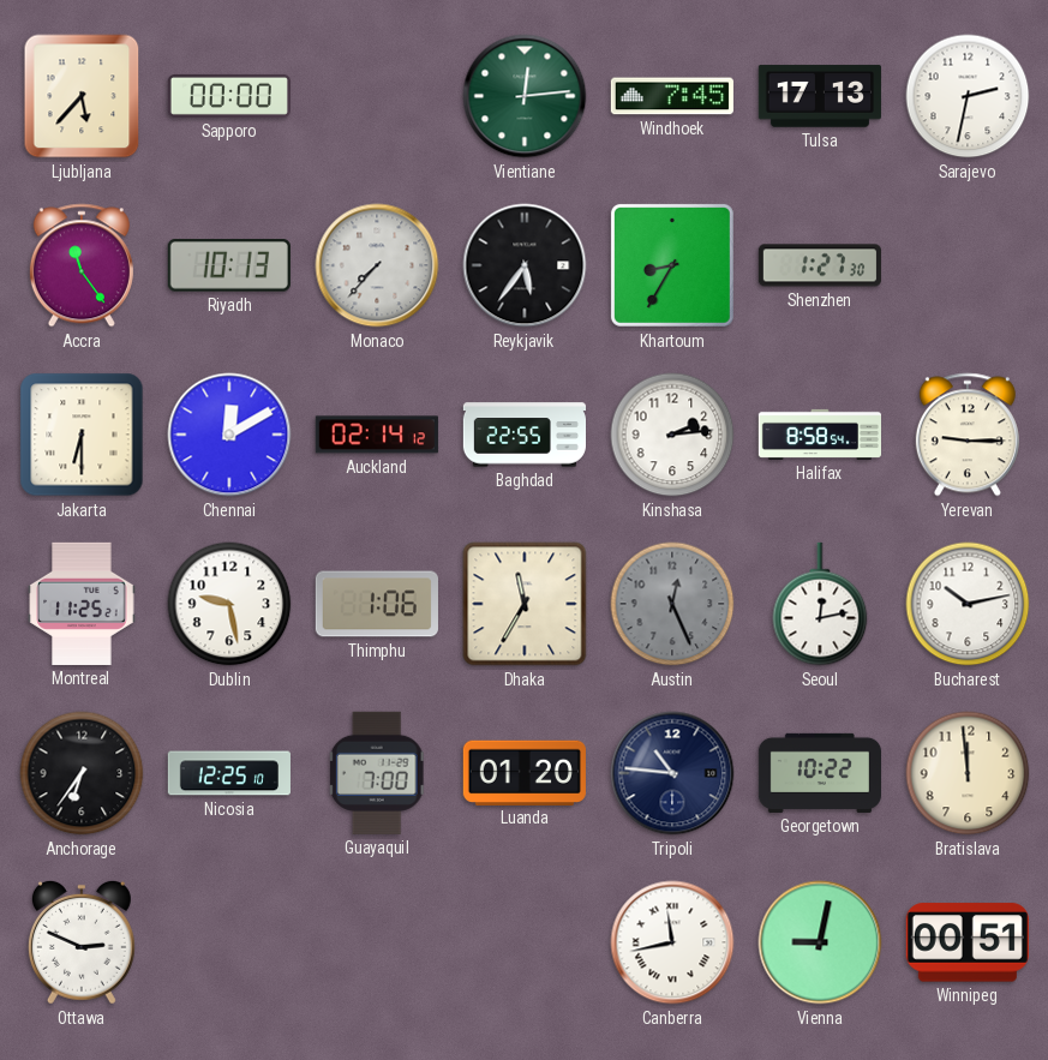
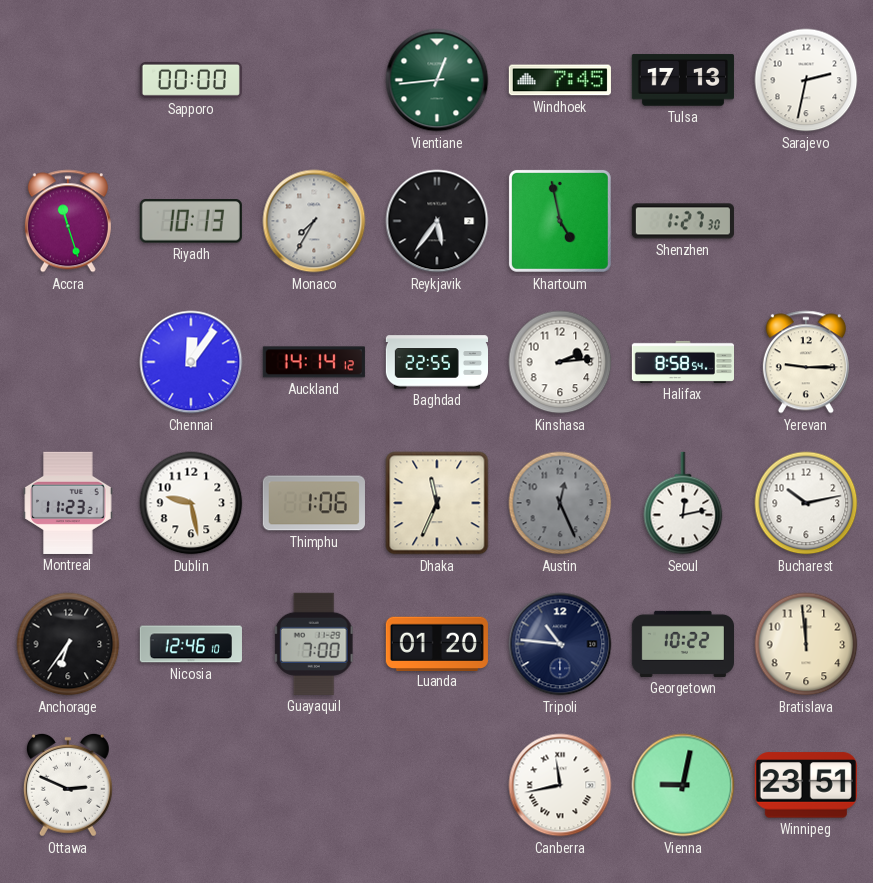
Ljubljana: 5:37 -> none
Vientiane: 12:14 -> 12:44
Accra: 11:24 -> 11:27
Monaco: 7:37 -> 7:35
Khartoum: 8:35 -> 4:58
Jakarta: 6:30 -> none
Chennai: 12:10 -> 12:06
Auckland: 02:14 -> 14:14
Montreal: 11:25 -> 11:23
Dhaka: 11:35 -> 11:34
Nicosia: 12:25 -> 12:46
Winnipeg: 00:51 -> 23:51
